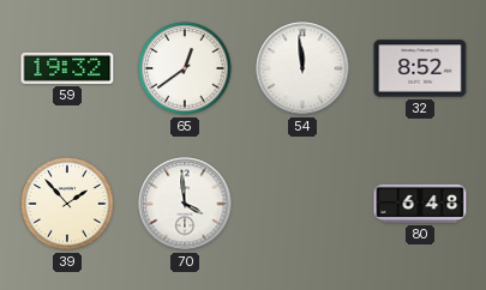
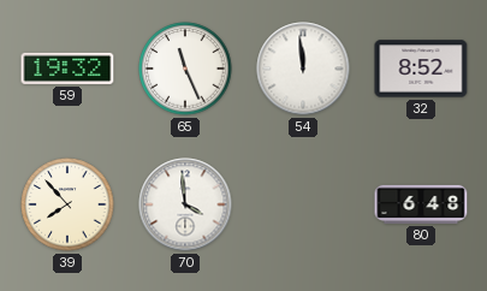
65: 12:39 -> 11:26
39: 1:53 -> 7:53
